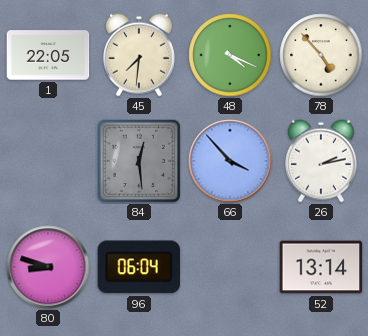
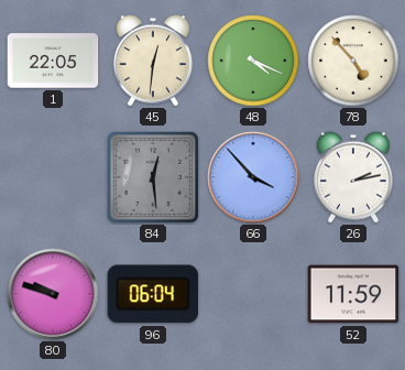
45: 7:31 -> 12:31
80: 8:48 -> 9:48
52: 13:14 -> 11:59
